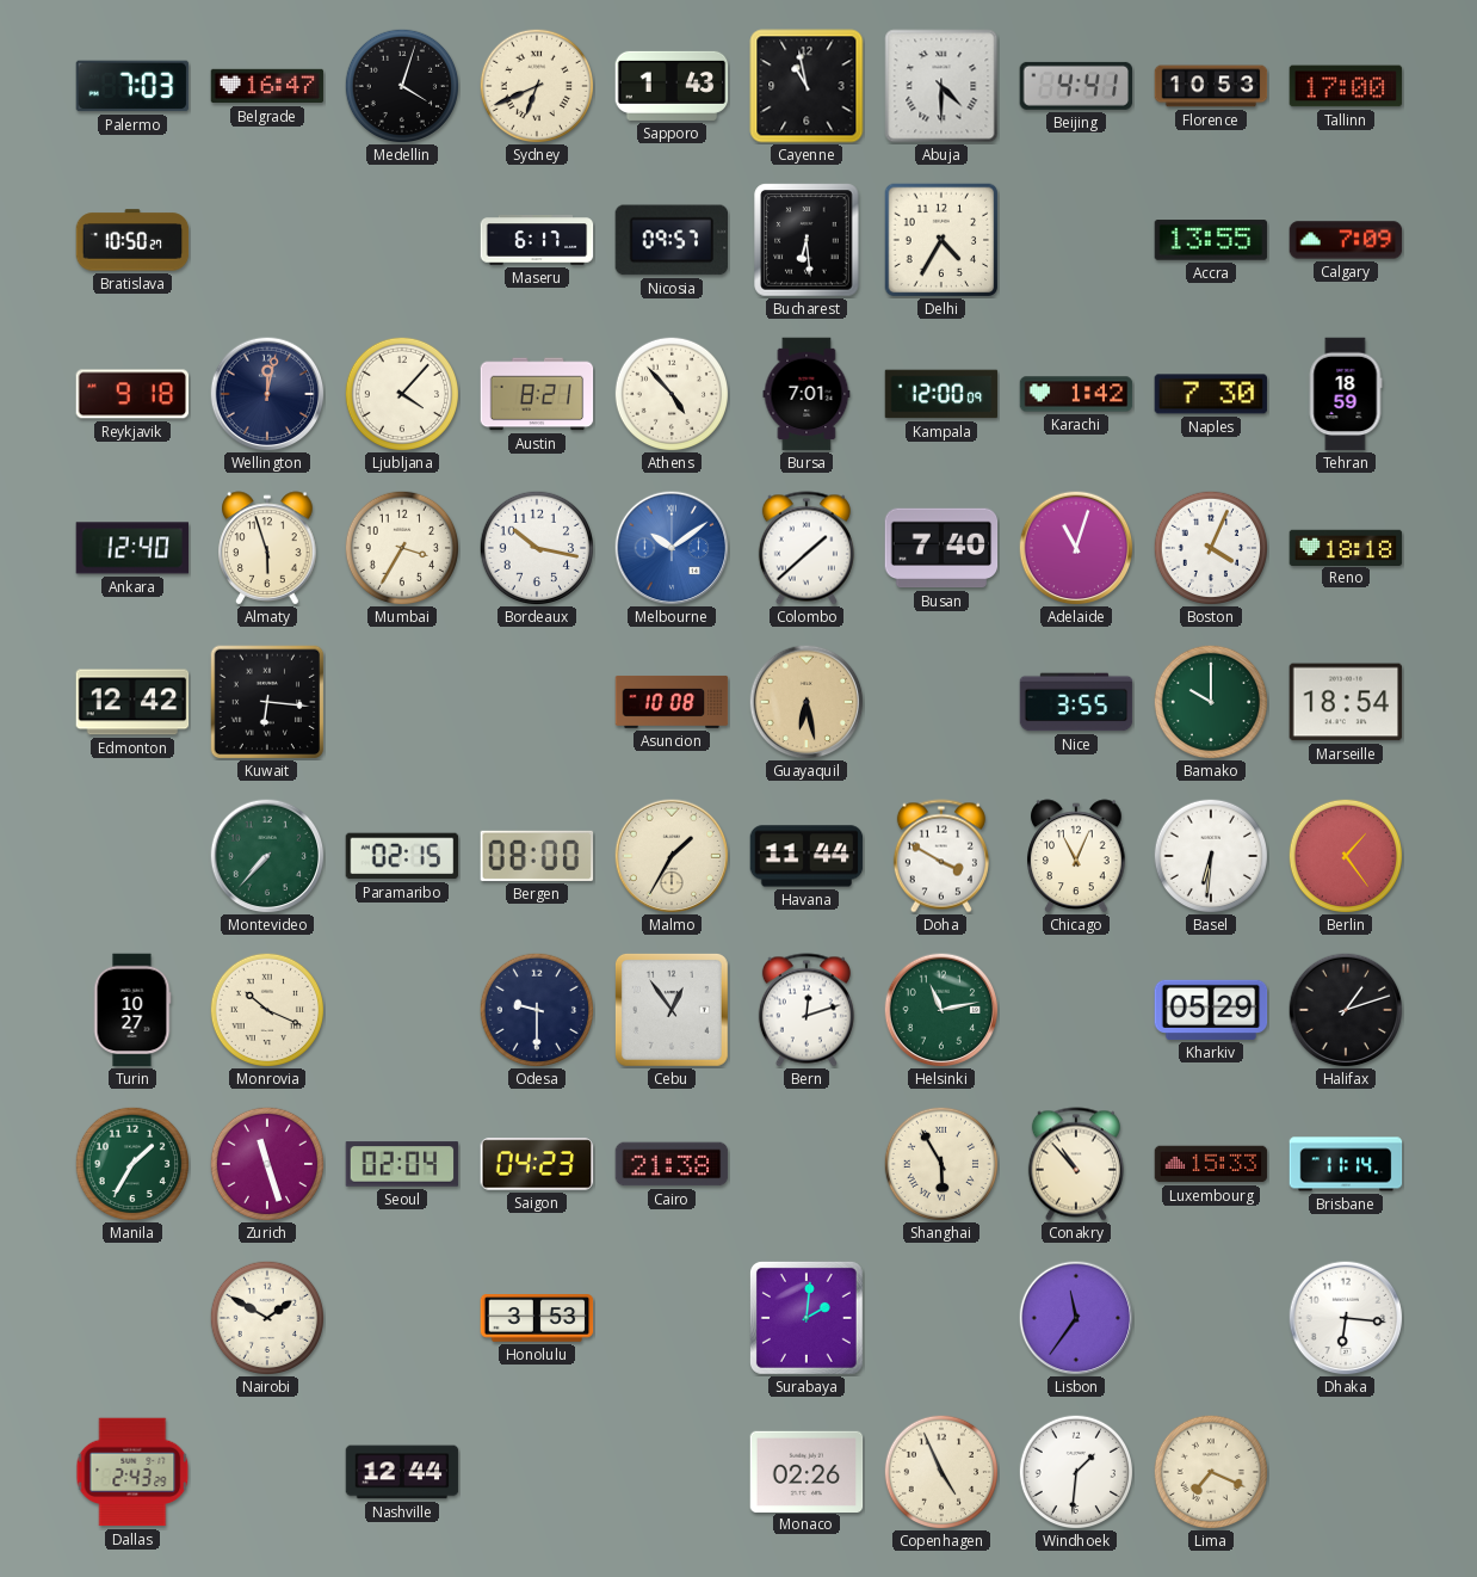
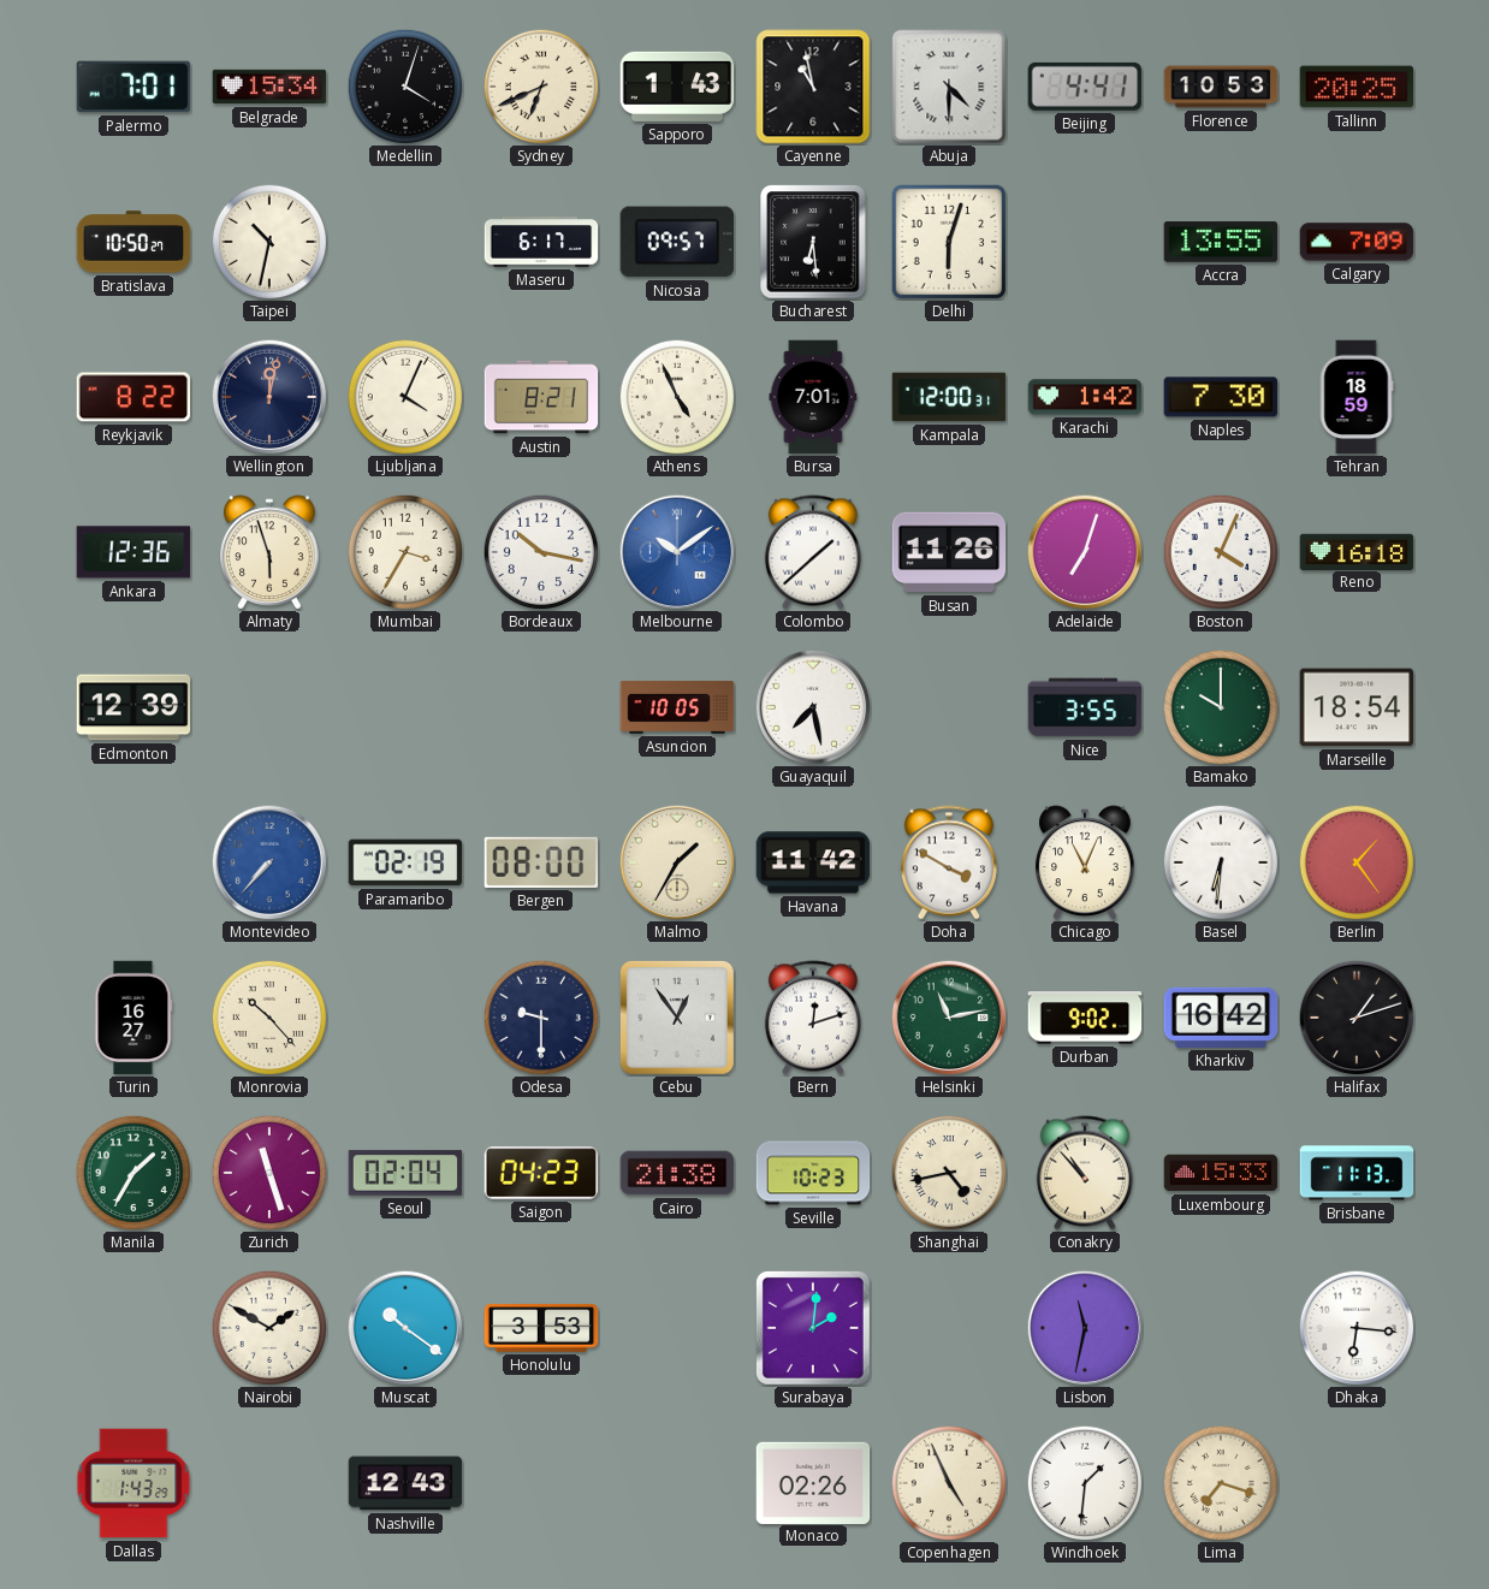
Palermo: 7:03 -> 7:01
Belgrade: 16:47 -> 15:34
Tallinn: 17:00 -> 20:25
Taipei: none -> 10:32
Delhi: 4:35 -> 6:03
Reykjavik: 9:18 -> 8:22
Ljubljana: 4:07 -> 4:04
Athens: 4:53 -> 4:56
Kampala: 12:00:09 -> 12:00:31
Ankara: 12:40 -> 12:36
Busan: 7:40 -> 11:26
Adelaide: 11:03 -> 7:03
Reno: 18:18 -> 16:18
Edmonton: 12:42 -> 12:39
Kuwait: 6:16 -> none
Asuncion: 10:08 -> 10:05
Guayaquil: 6:28 -> 7:28
Guayaquil dial: champagne -> white
Montevideo dial: green -> blue
Paramaribo: 02:15 -> 02:19
Havana: 11:44 -> 11:42
Turin: 10:27 -> 16:27
Monrovia: 10:19 -> 10:23
Durban: none -> 9:02
Kharkiv: 05:29 -> 16:42
Seville: none -> 10:23
Shanghai: 5:55 -> 4:43
Brisbane: 11:14 -> 11:13
Muscat: none -> 10:21
Lisbon: 11:36 -> 11:32
Dallas: 2:43 -> 1:43
Nashville: 12:44 -> 12:43
Lima: 7:19 -> 7:18
